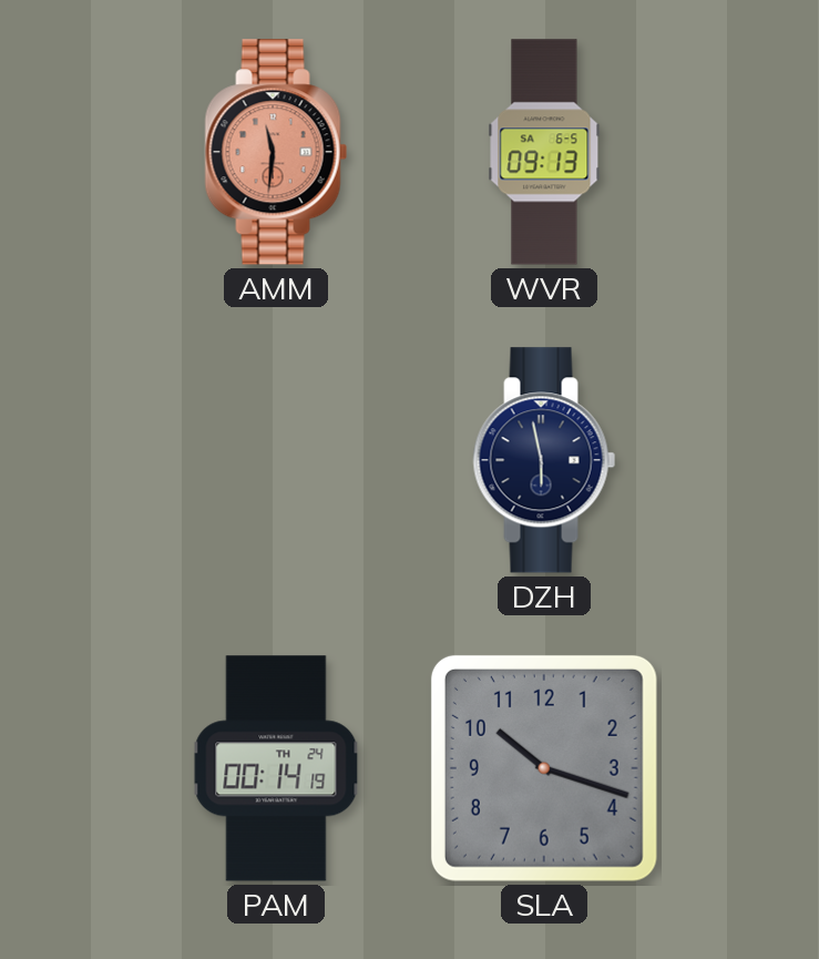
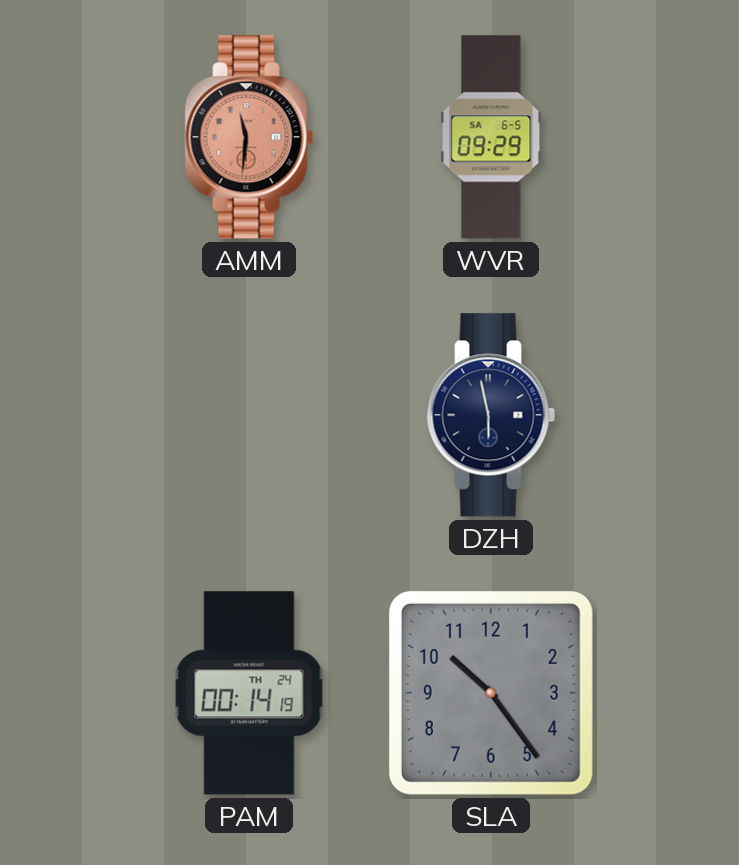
WVR: 09:13 -> 09:29
SLA: 10:18 -> 10:24
